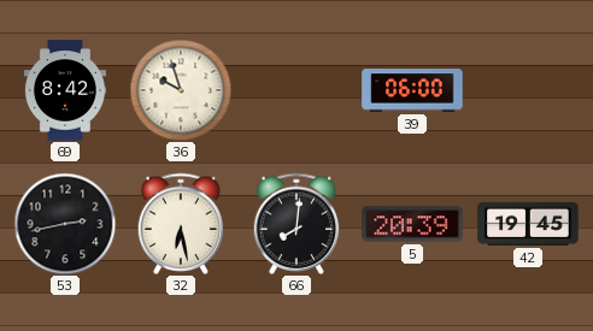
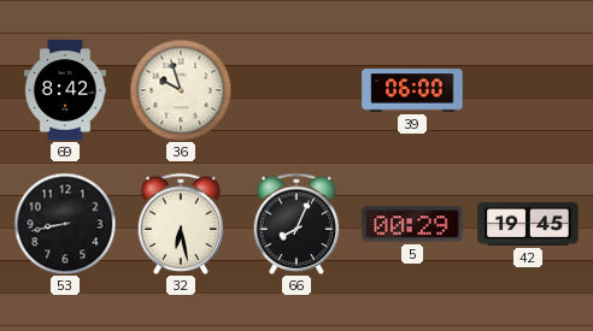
53: 2:43 -> 8:43
66: 8:01 -> 8:04
5: 20:39 -> 00:29
